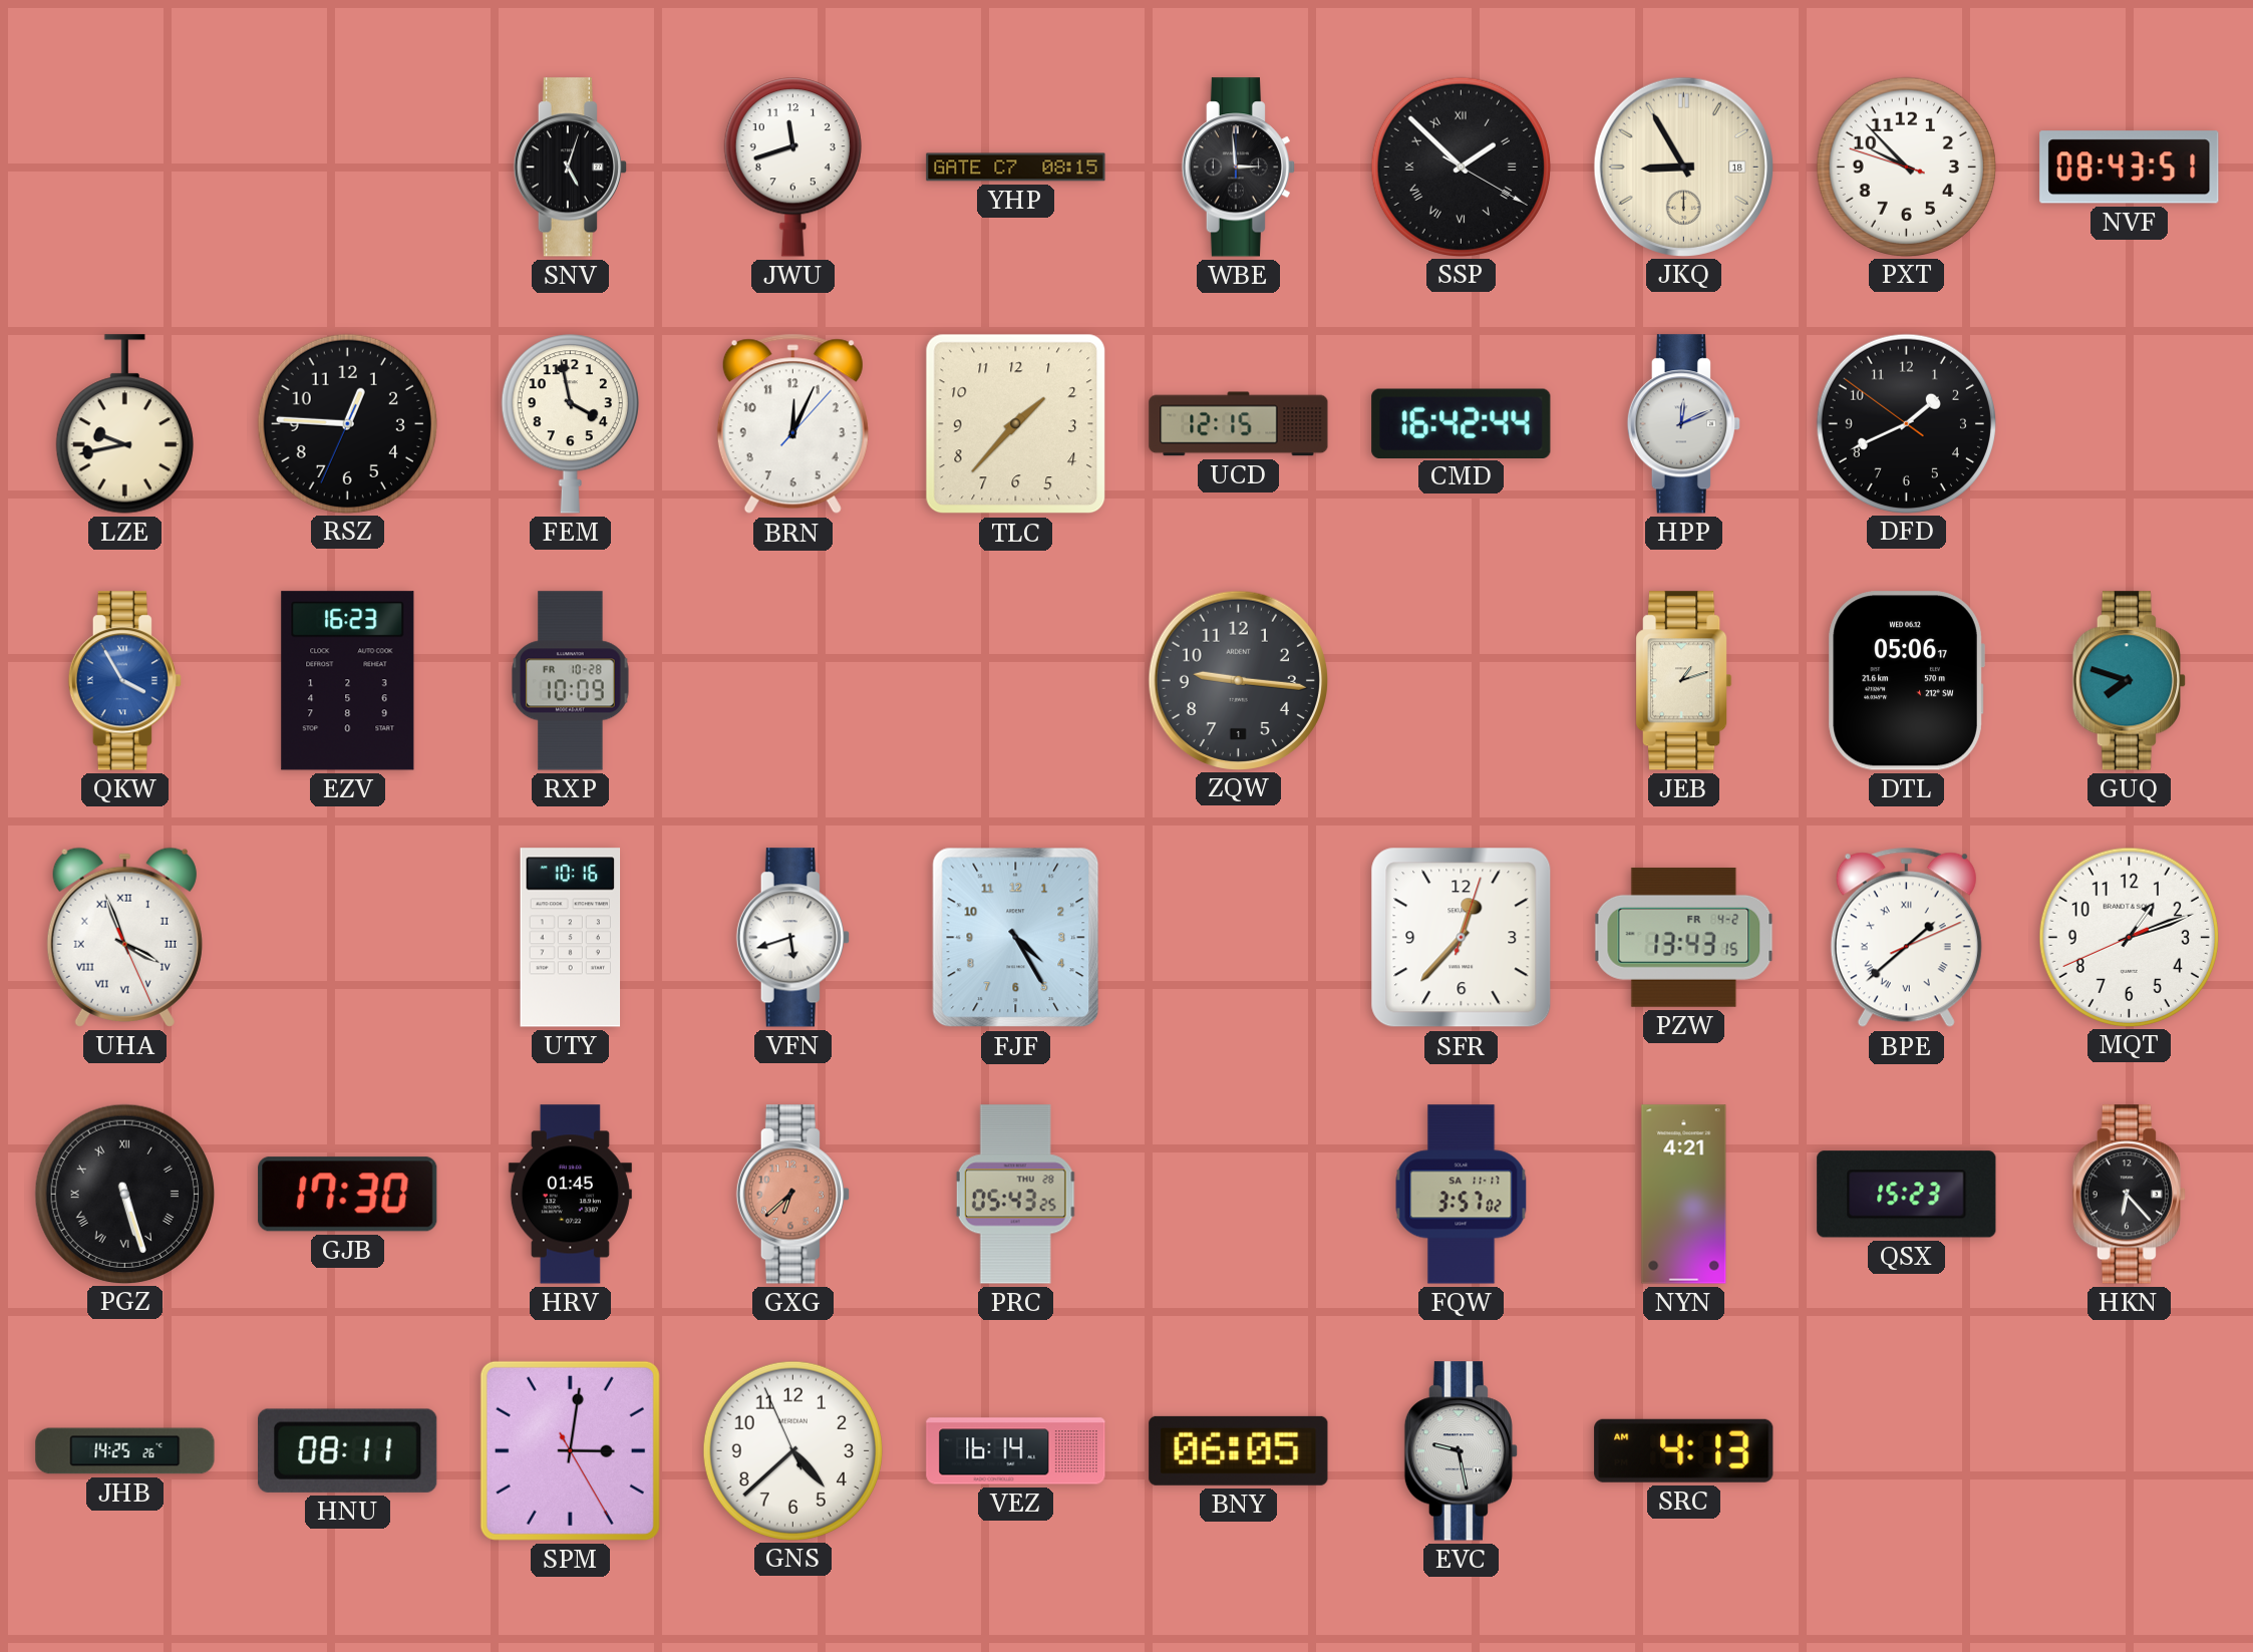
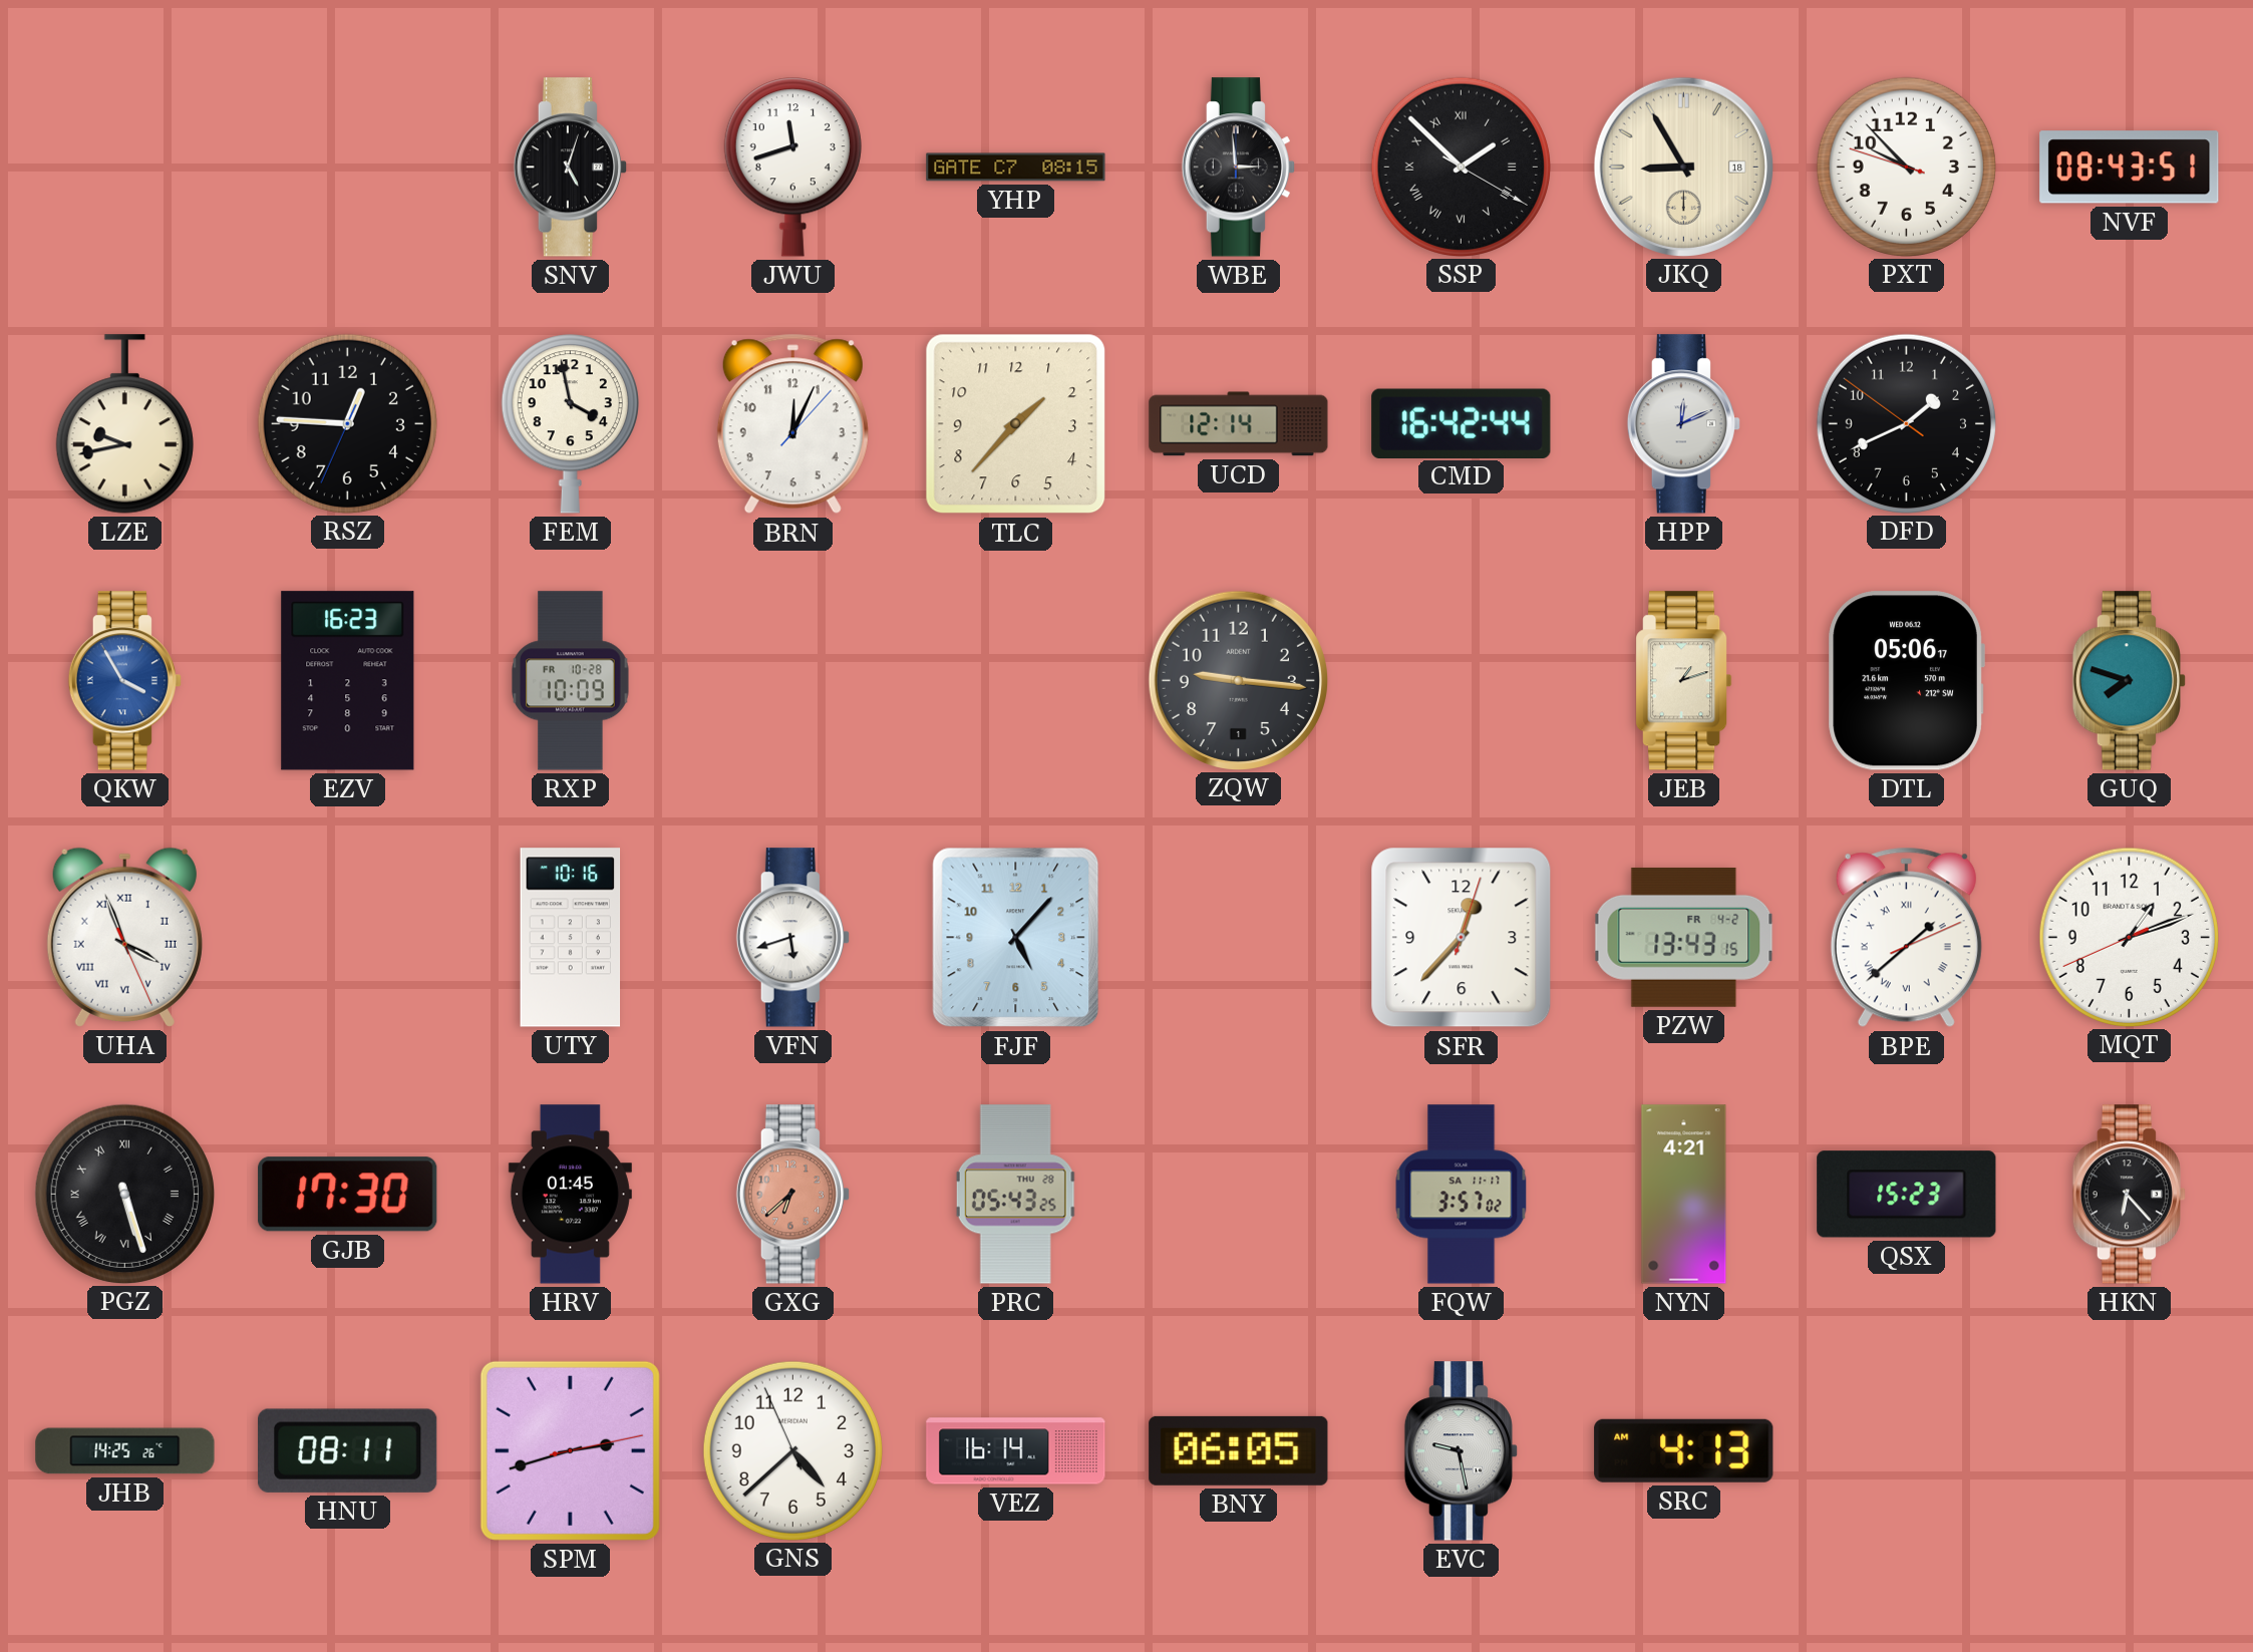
UCD: 12:15 -> 12:14
FJF: 4:25 -> 5:07
SPM: 3:01 -> 2:42
